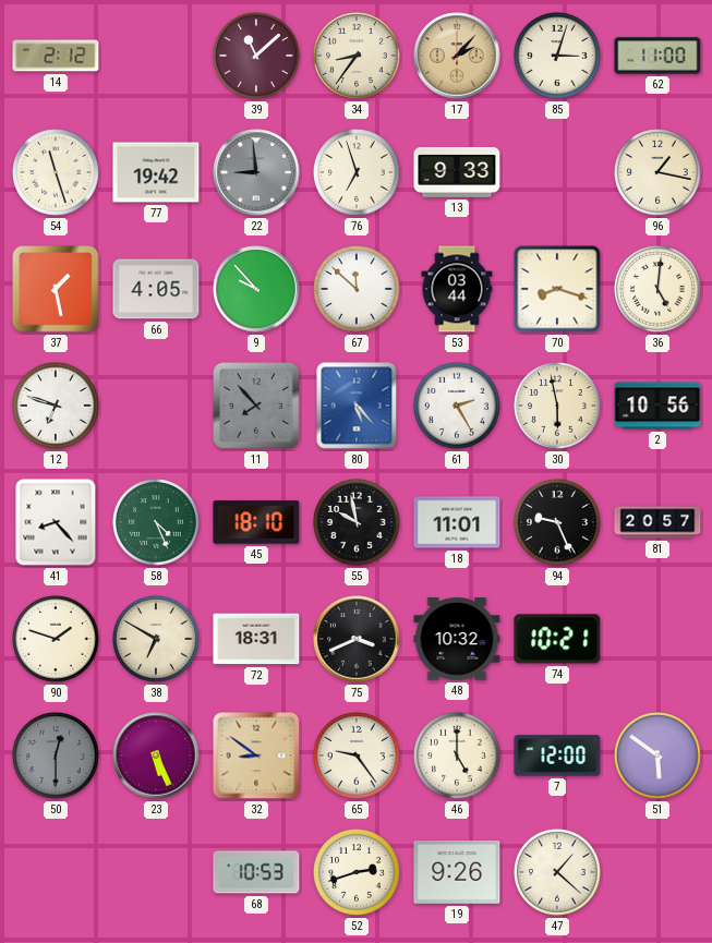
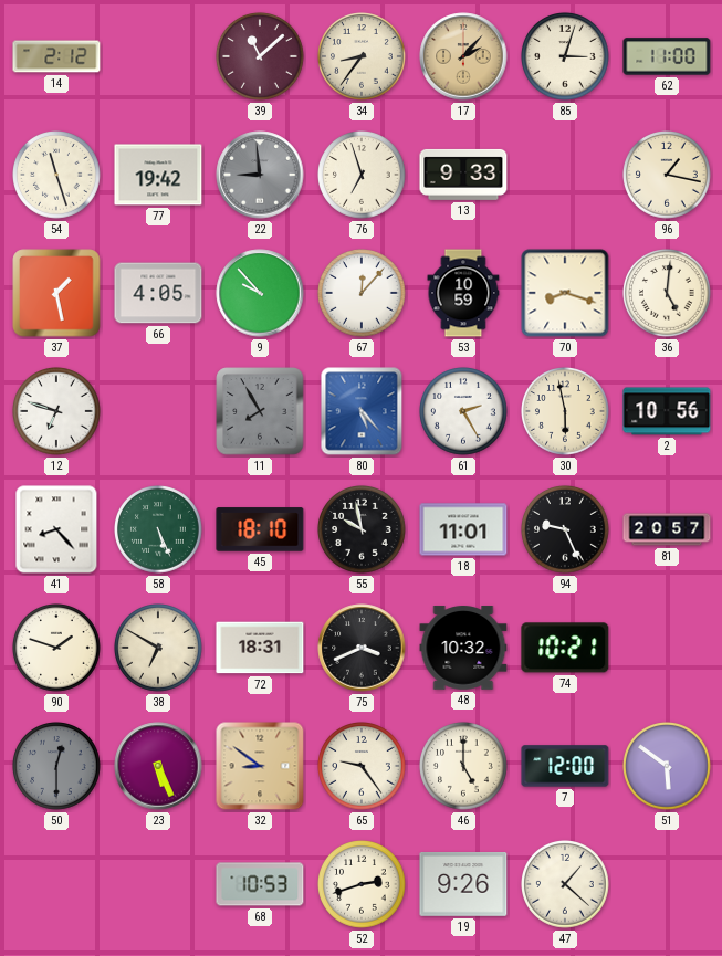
67: 11:52 -> 12:07
53: 03:44 -> 10:59
11: 7:53 -> 7:55
58: 4:26 -> 5:26
